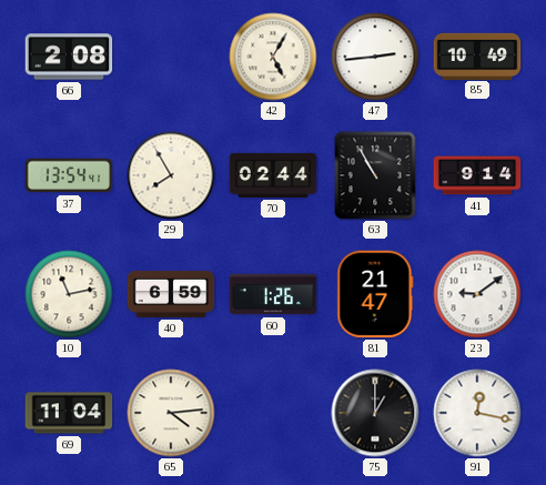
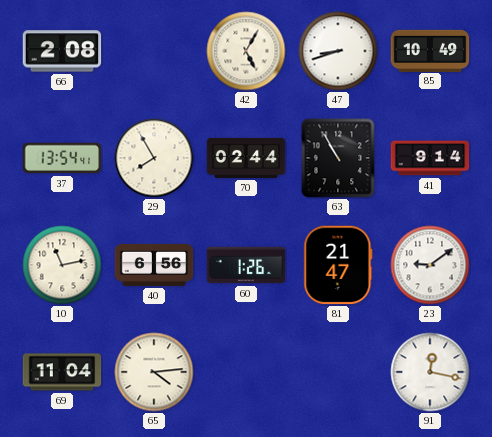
47: 2:44 -> 8:42
40: 6:59 -> 6:56
75: 1:00 -> none
